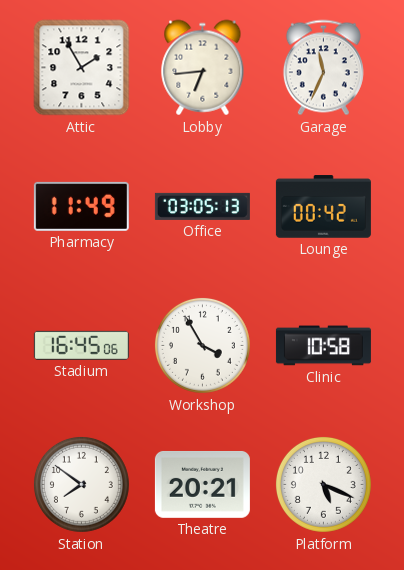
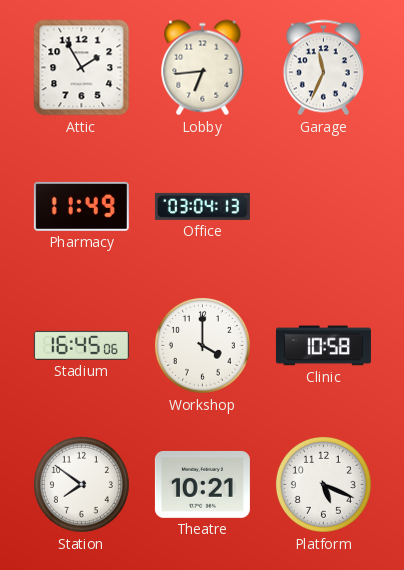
Office: 03:05 -> 03:04
Lounge: 00:42 -> none
Workshop: 3:55 -> 4:00
Theatre: 20:21 -> 10:21
